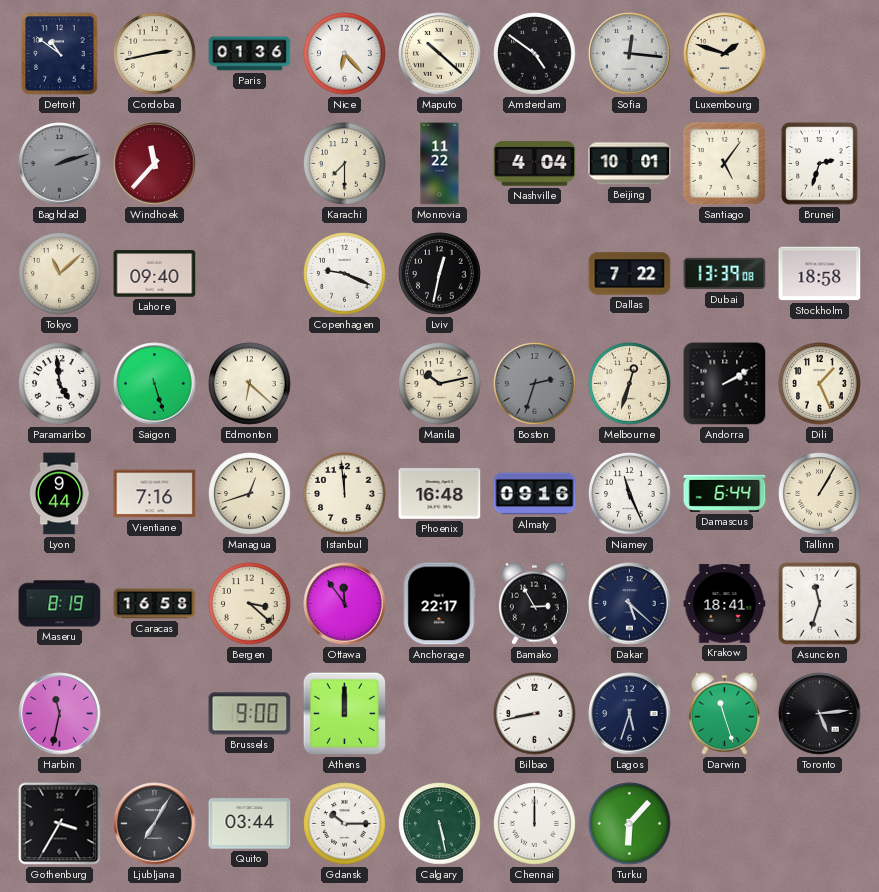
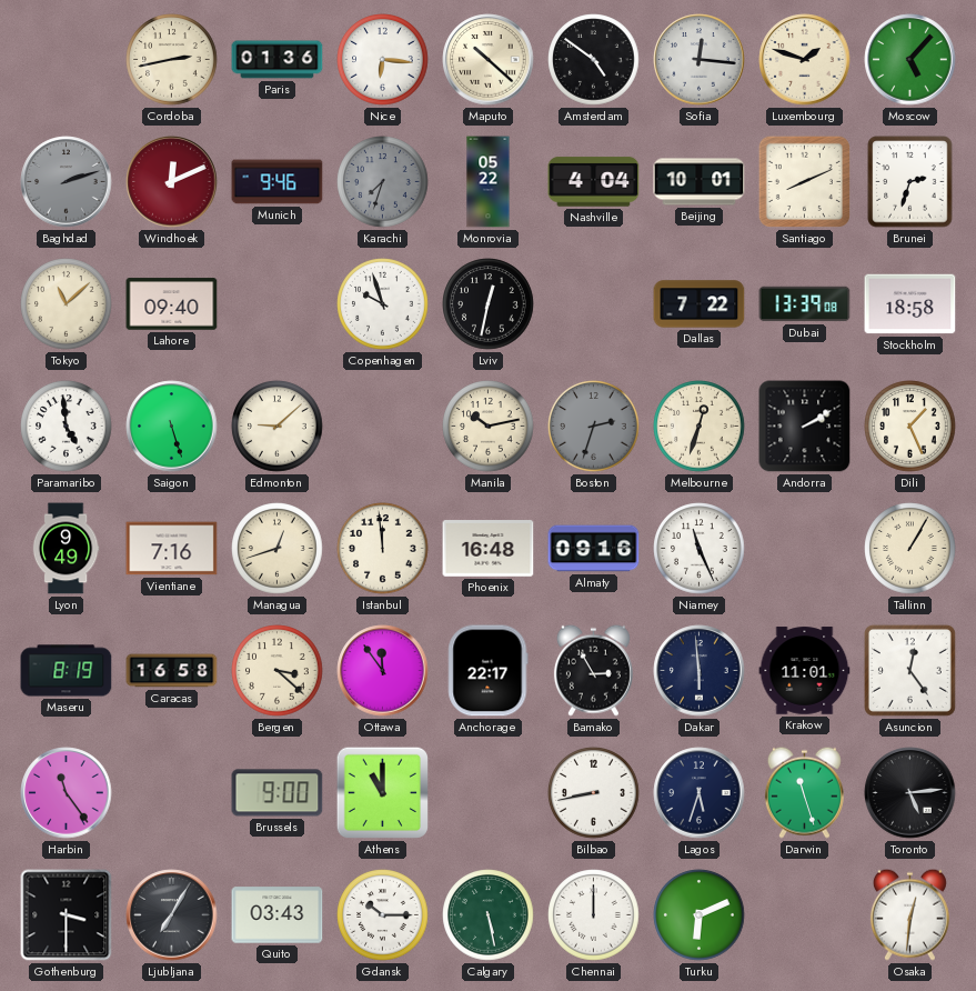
Detroit: 10:51 -> none
Nice: 6:23 -> 6:16
Moscow: none -> 5:07
Windhoek: 11:37 -> 12:11
Munich: none -> 9:46
Karachi: 7:30 -> 7:33
Karachi dial: cream -> grey
Monrovia: 11:22 -> 05:22
Santiago: 5:06 -> 8:11
Copenhagen: 9:19 -> 9:57
Edmonton: 6:22 -> 9:08
Lyon: 9:44 -> 9:49
Damascus: 6:44 -> none
Dakar: 5:22 -> 5:59
Krakow: 18:41 -> 11:01
Asuncion: 11:33 -> 12:24
Harbin: 11:32 -> 11:24
Athens: 12:00 -> 11:00
Gothenburg: 3:35 -> 3:30
Quito: 03:44 -> 03:43
Turku: 6:07 -> 6:11
Osaka: none -> 12:31
